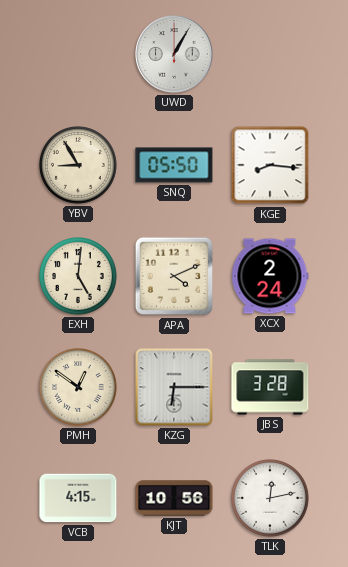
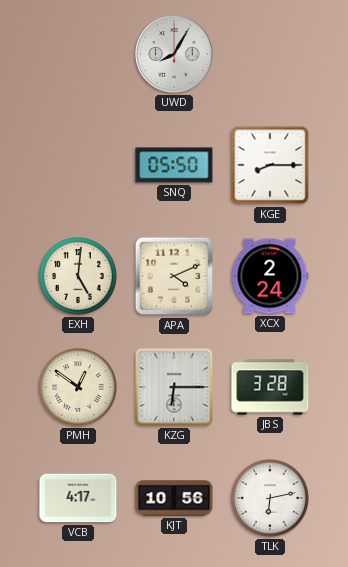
UWD: 1:05 -> 8:05
YBV: 8:55 -> none
KGE: 8:16 -> 8:15
VCB: 4:15 -> 4:17
TLK: 12:13 -> 6:13
